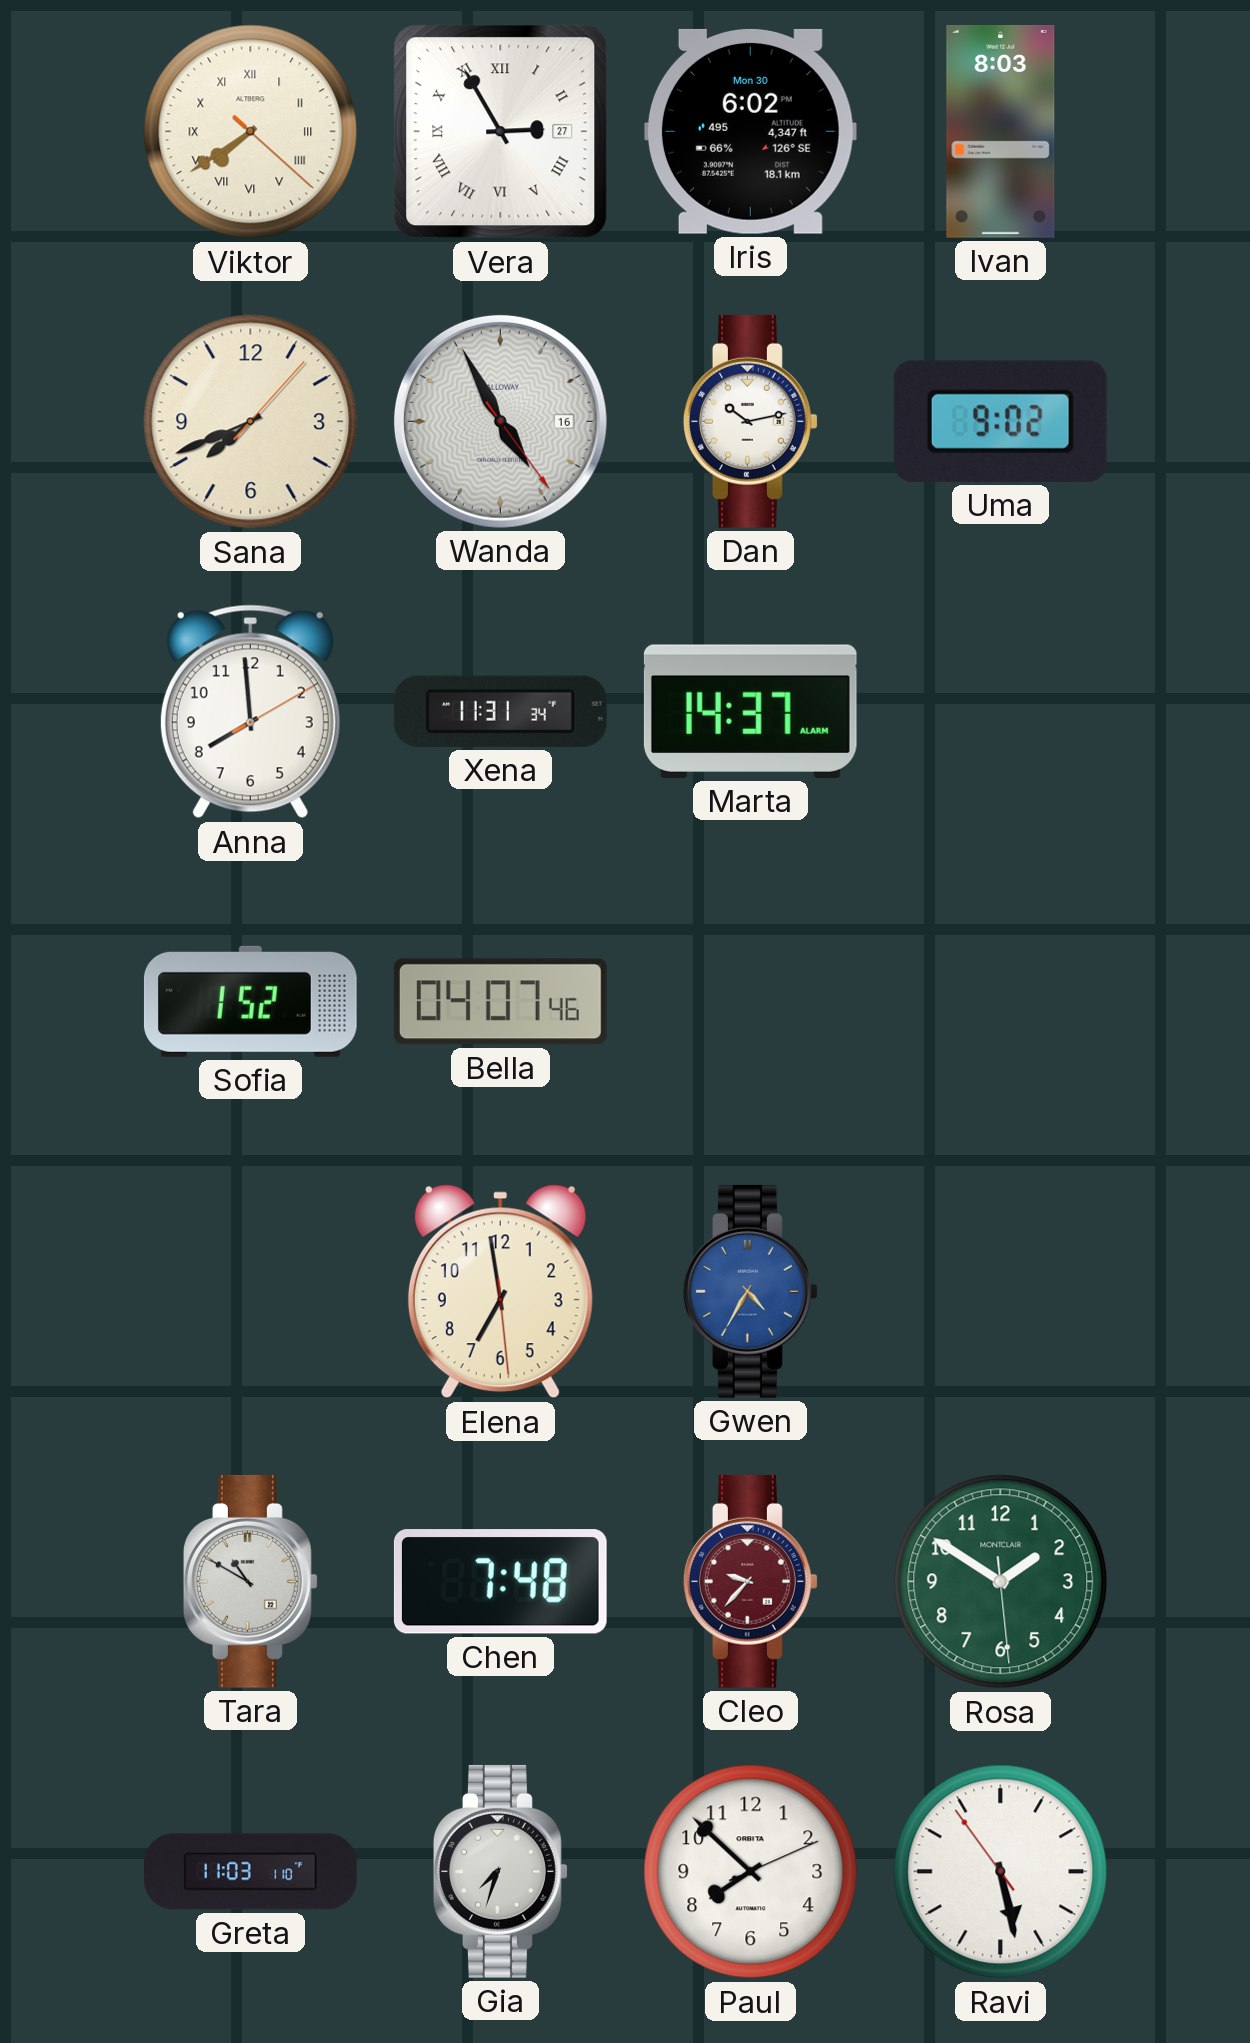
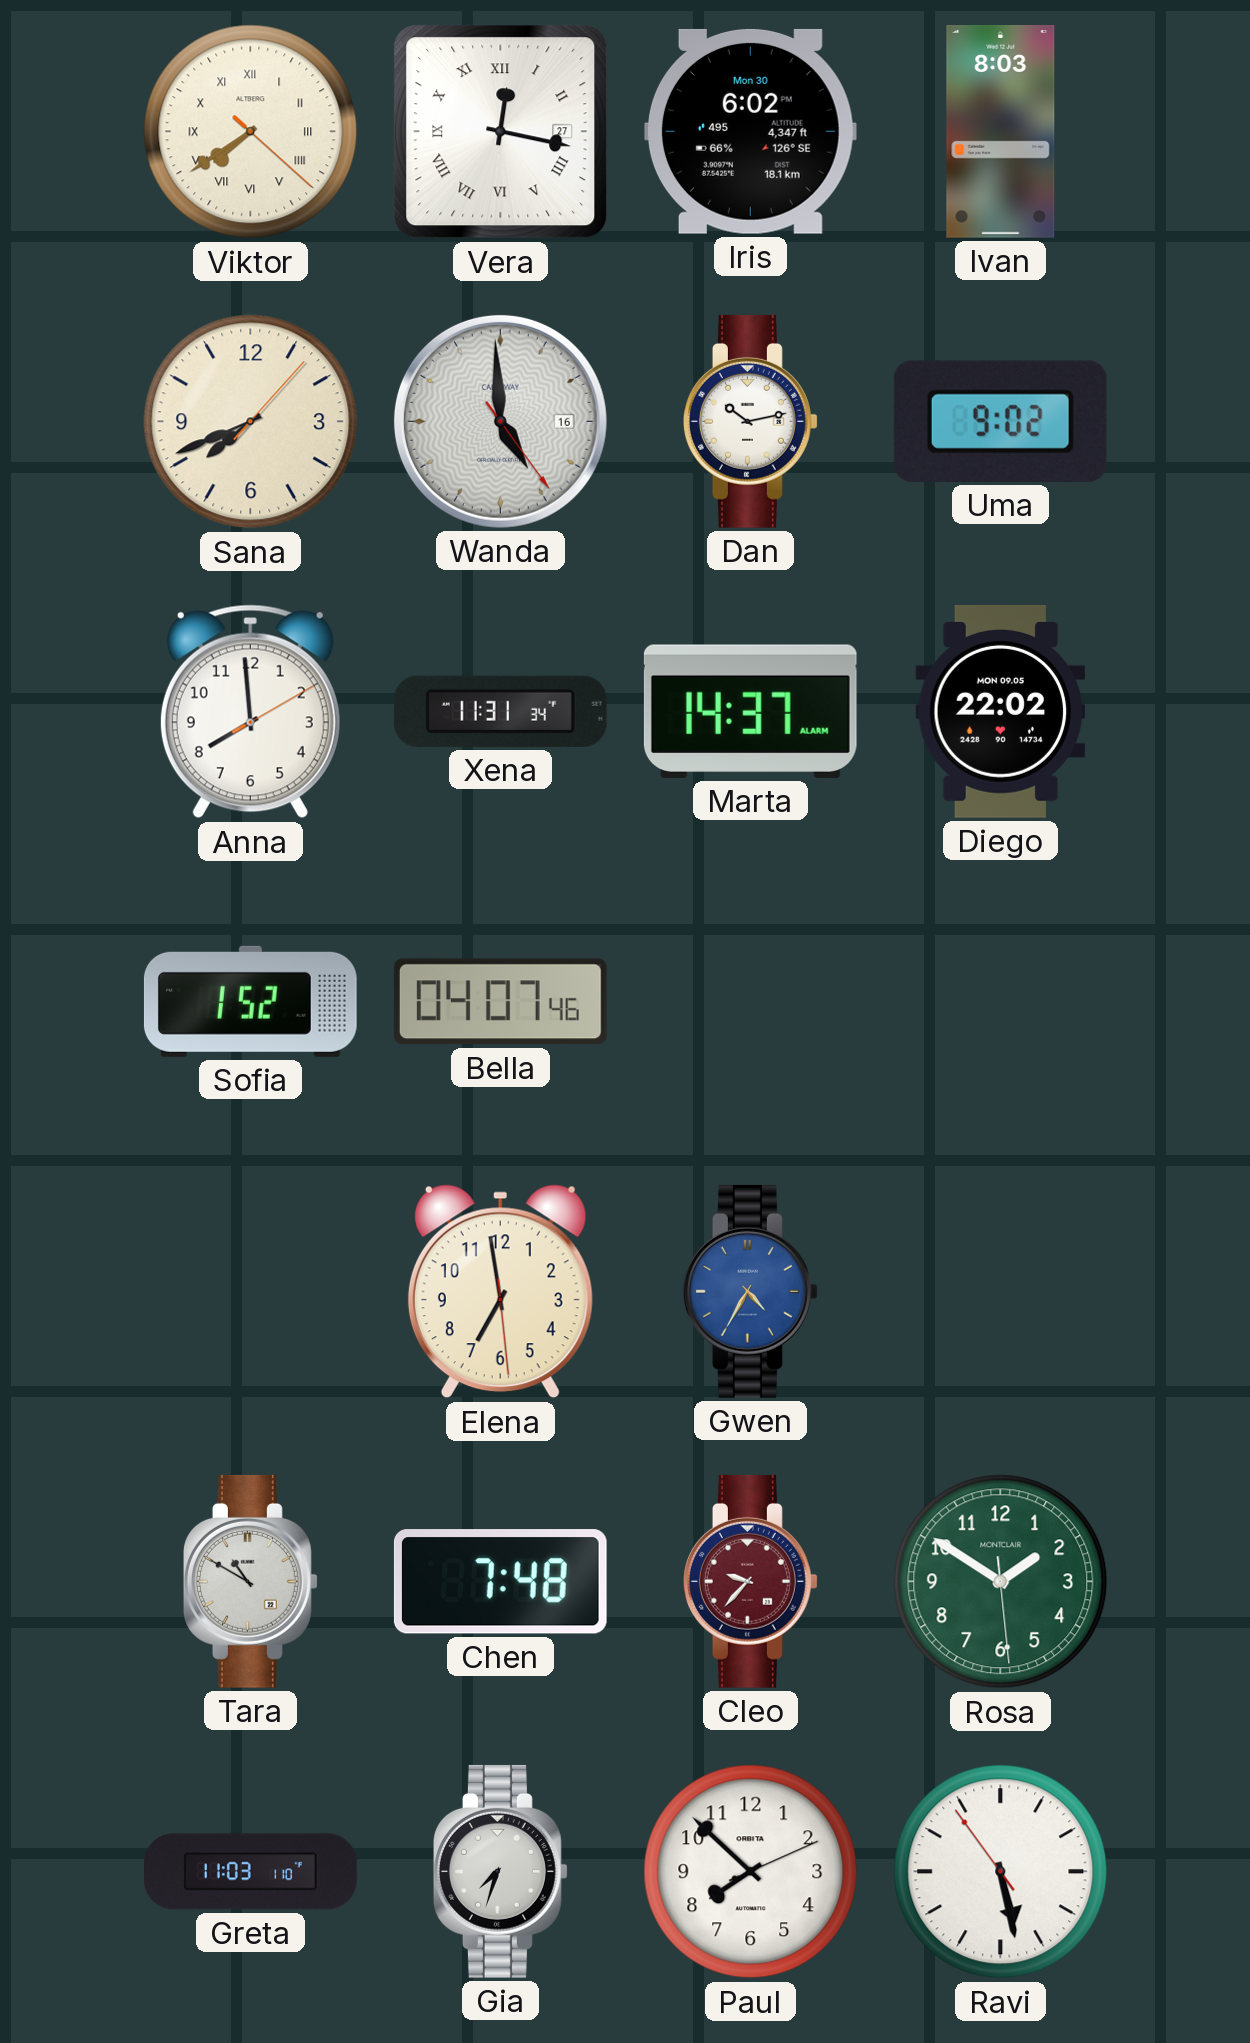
Vera: 2:55 -> 12:17
Wanda: 4:55 -> 4:59
Diego: none -> 22:02
